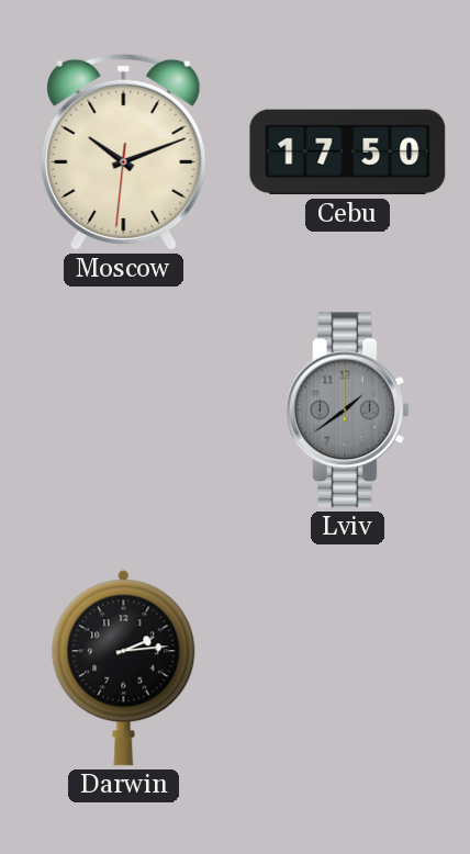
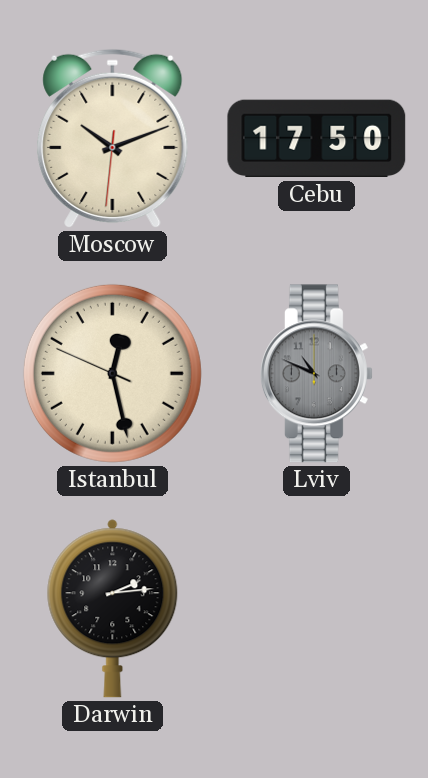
Istanbul: none -> 12:27
Lviv: 1:39 -> 10:49
